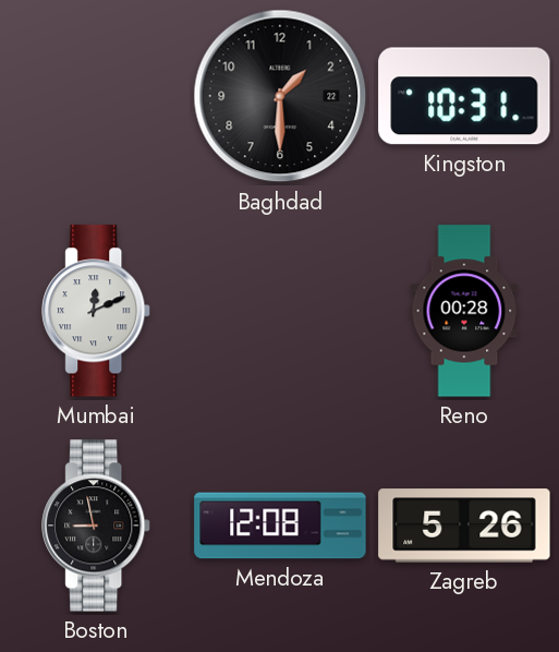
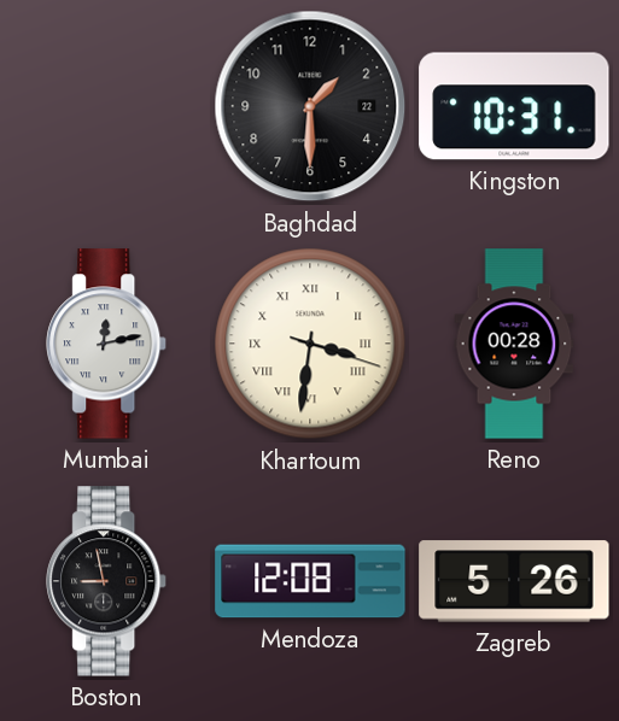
Mumbai: 12:11 -> 12:13
Khartoum: none -> 3:31
